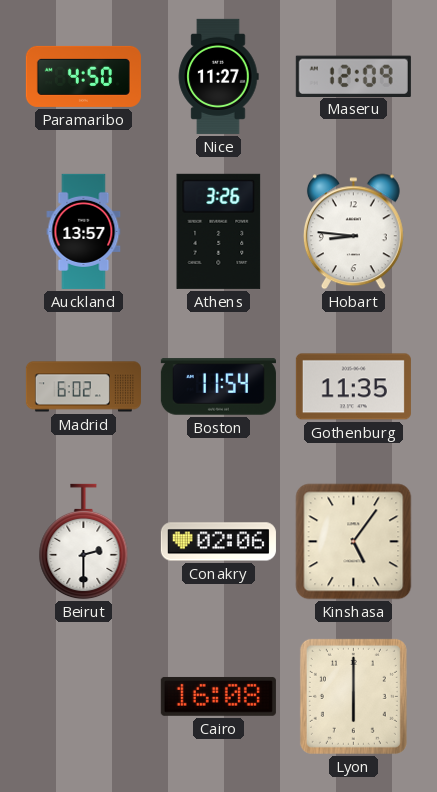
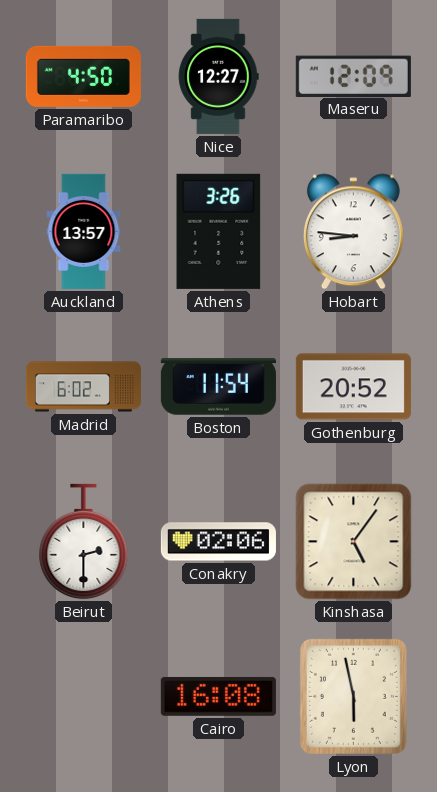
Nice: 11:27 -> 12:27
Gothenburg: 11:35 -> 20:52
Lyon: 6:00 -> 5:58
